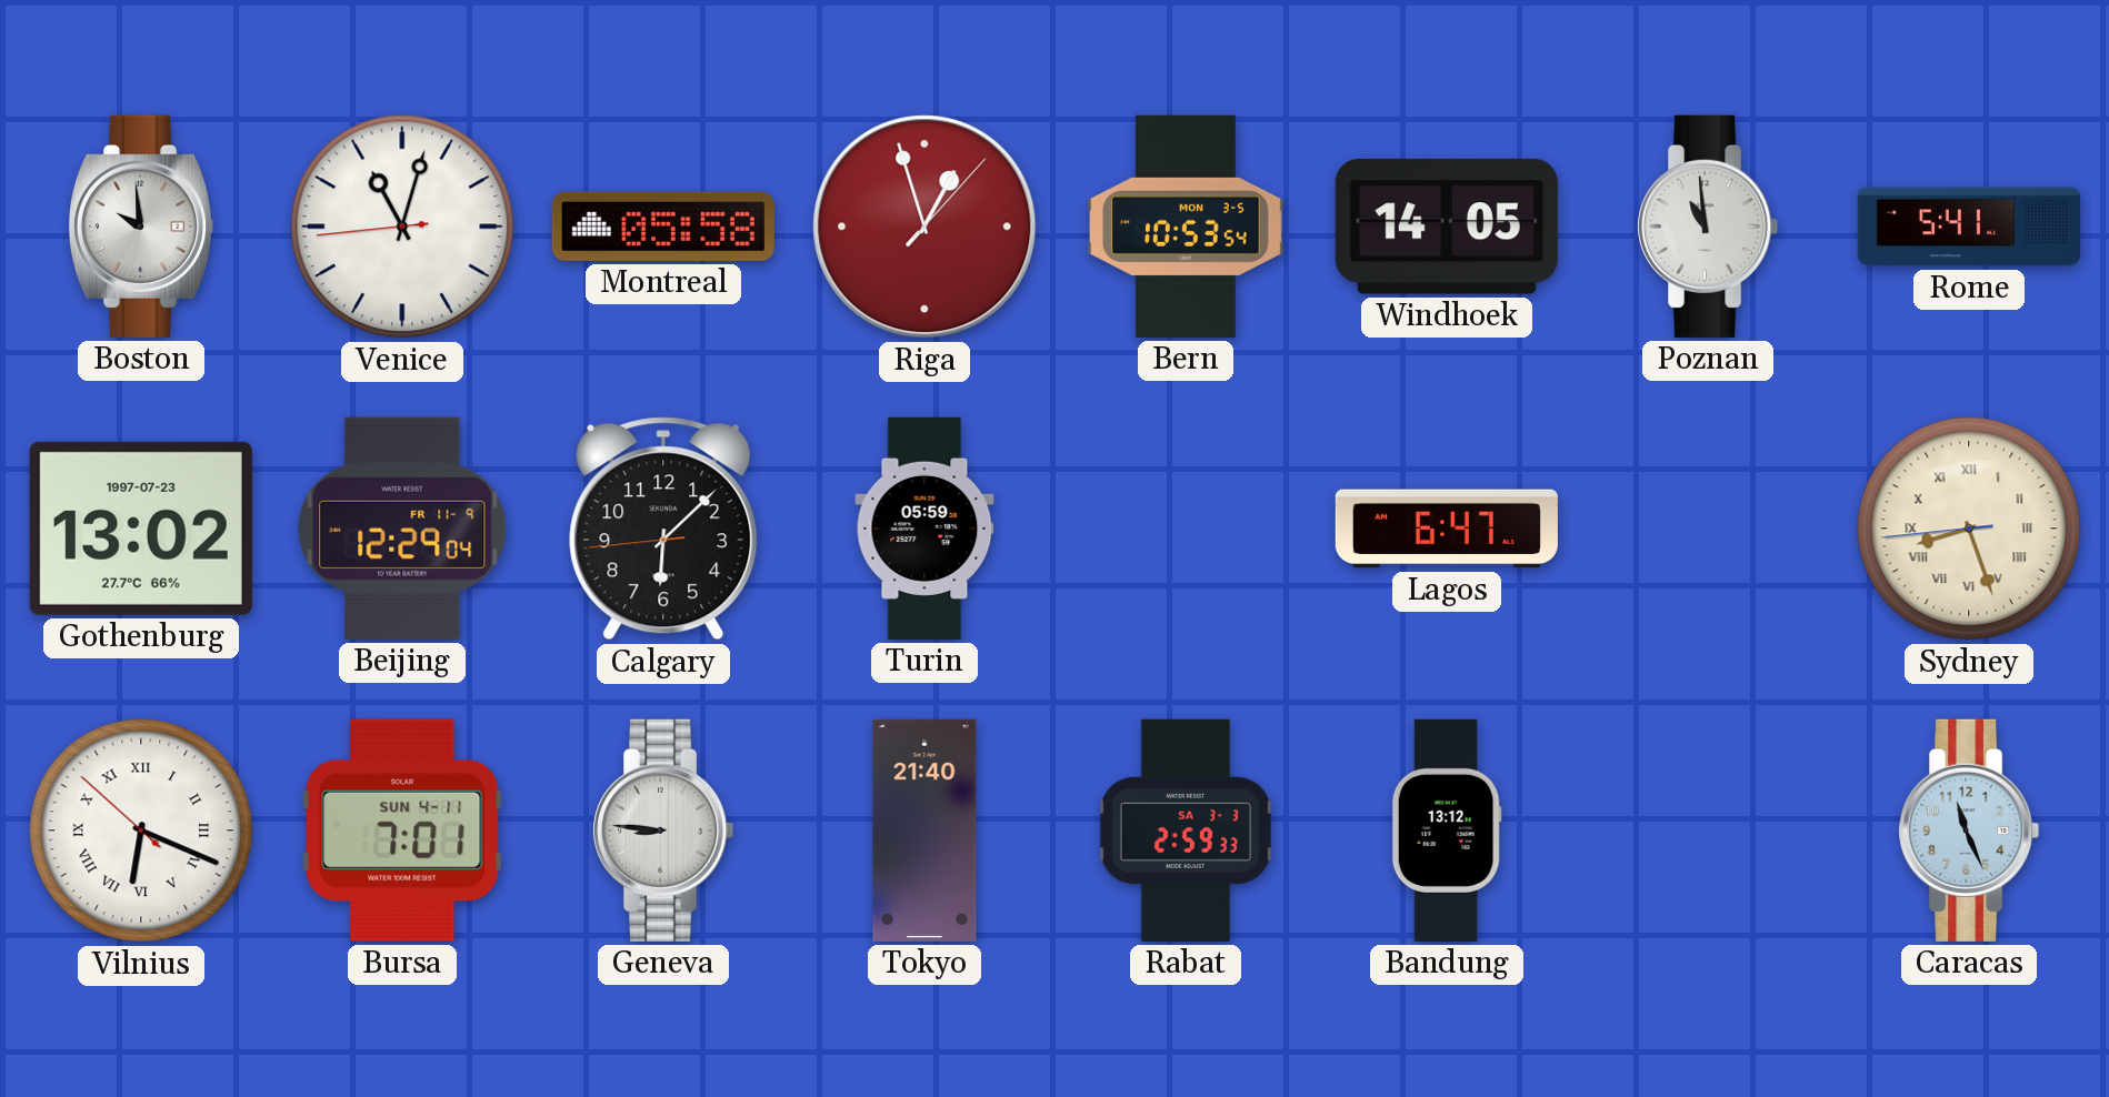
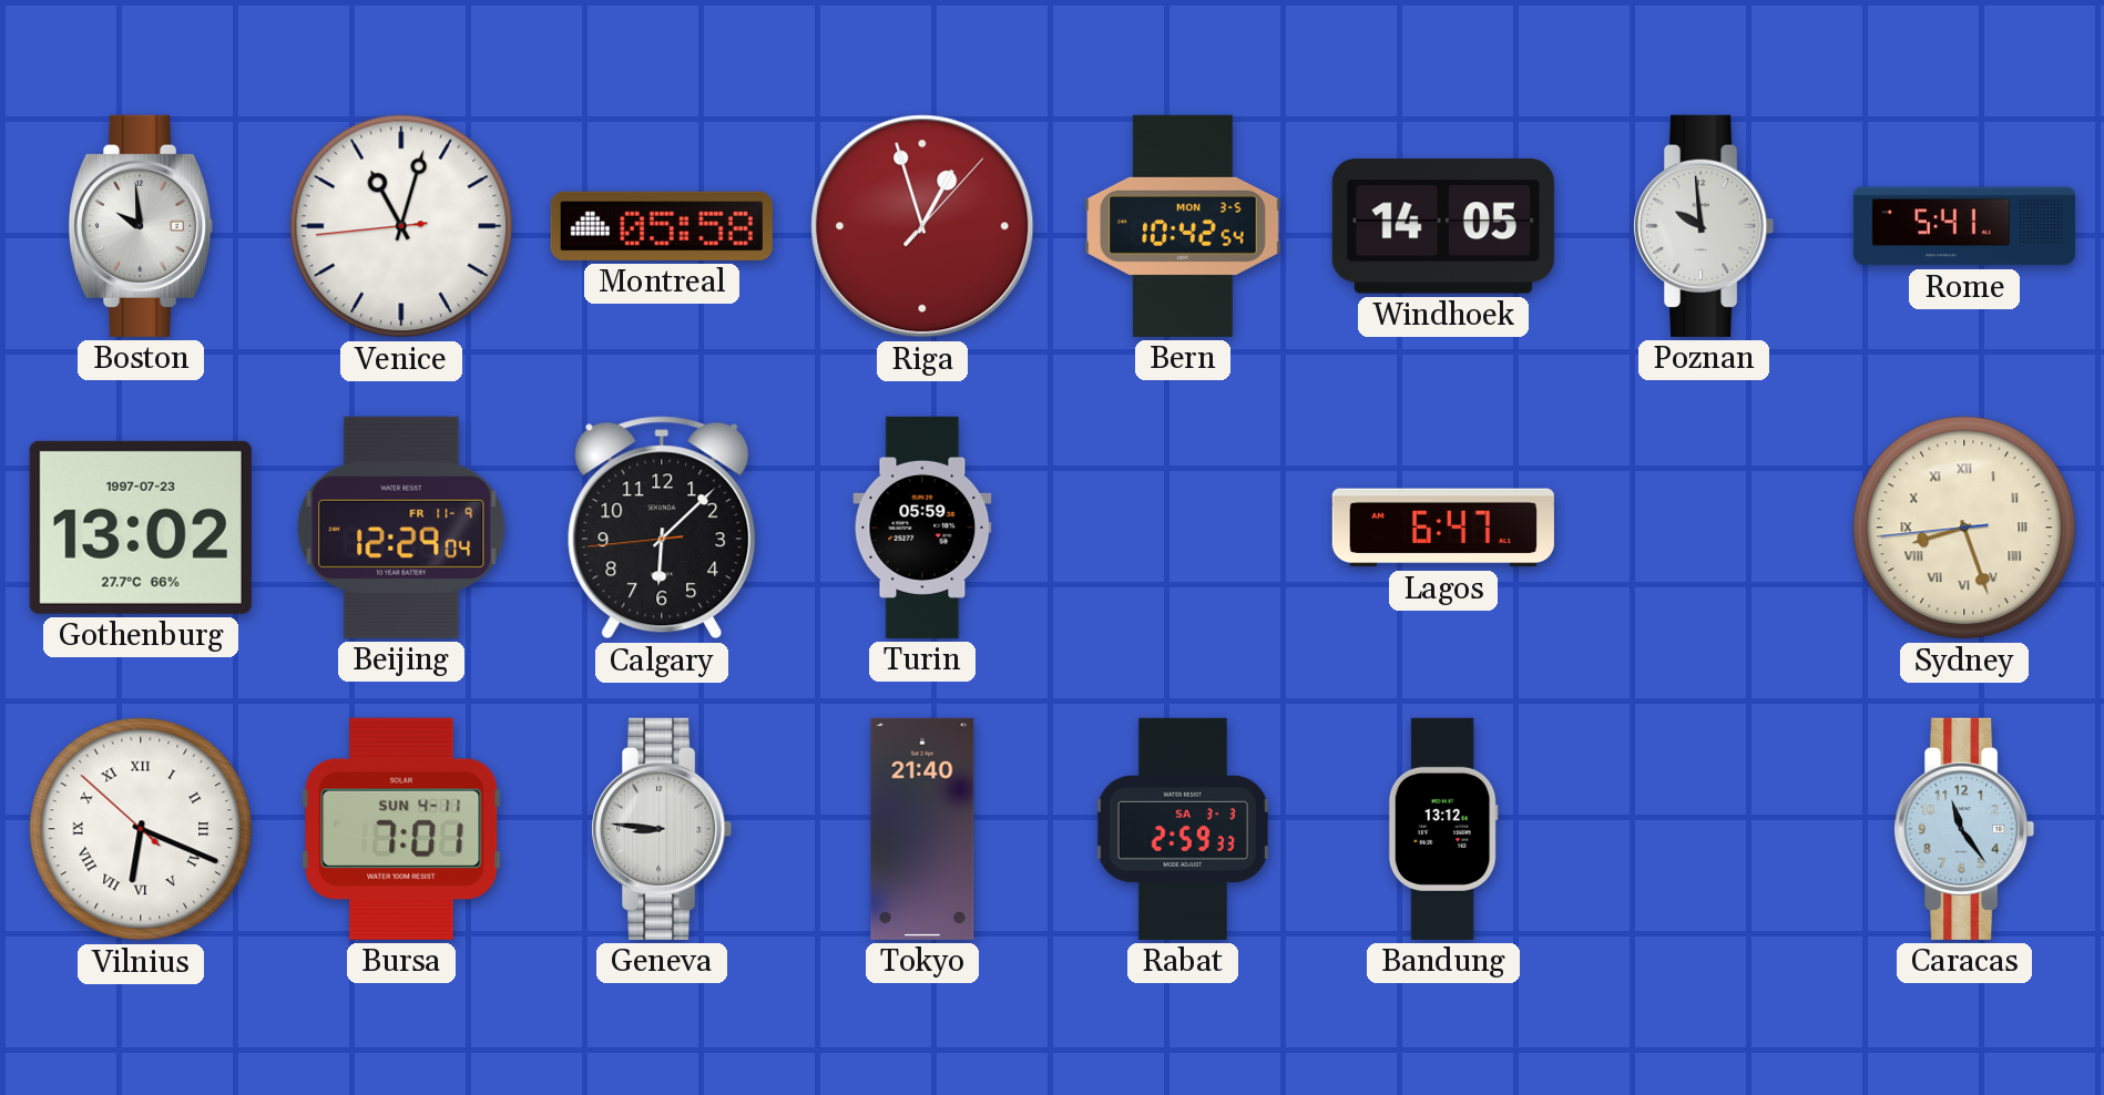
Bern: 10:53 -> 10:42
Poznan: 10:59 -> 9:59
Caracas: 11:26 -> 11:24
